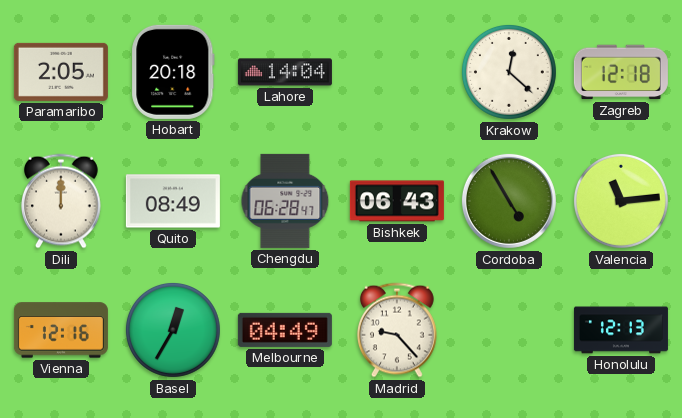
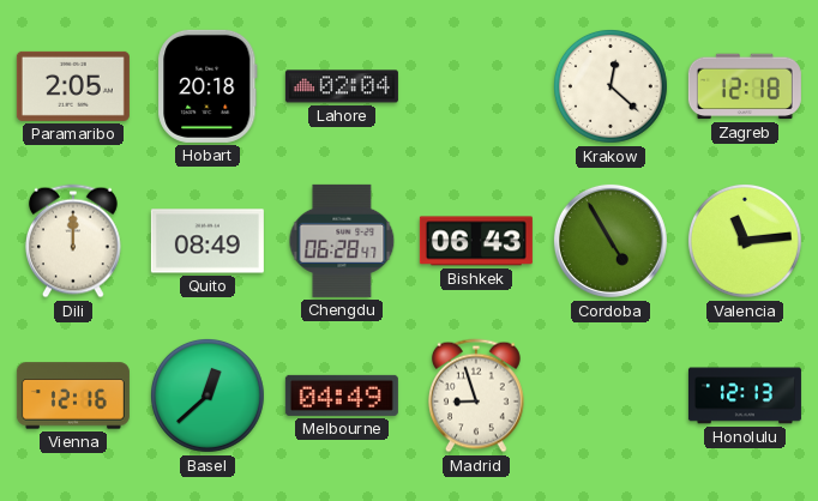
Lahore: 14:04 -> 02:04
Basel: 12:35 -> 12:38
Madrid: 9:23 -> 8:57
